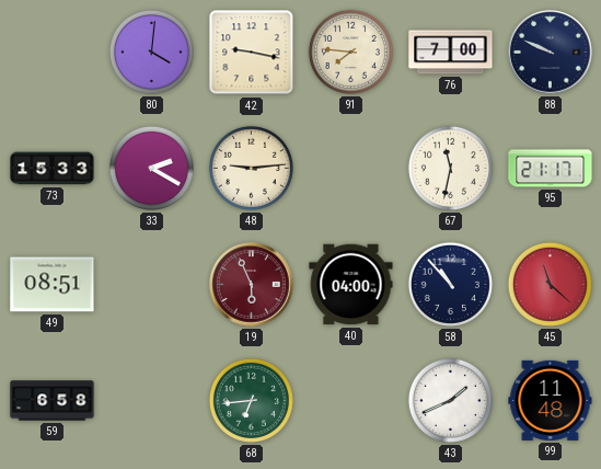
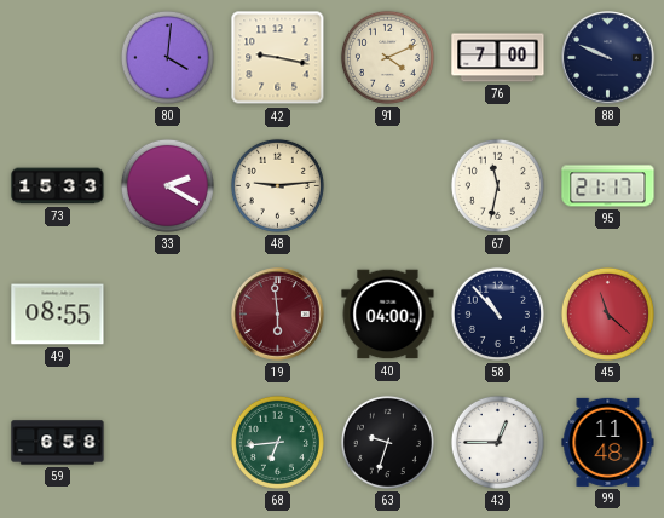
91: 7:46 -> 4:11
49: 08:51 -> 08:55
19: 5:56 -> 5:59
63: none -> 9:33
43: 1:41 -> 12:45
